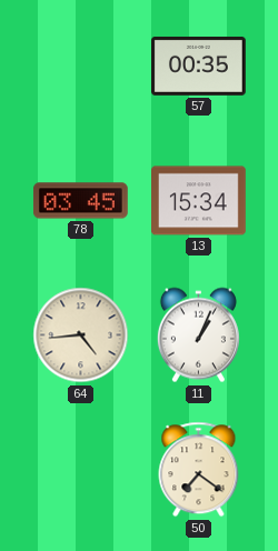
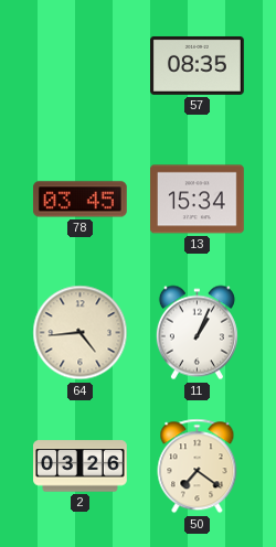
57: 00:35 -> 08:35
2: none -> 03:26
